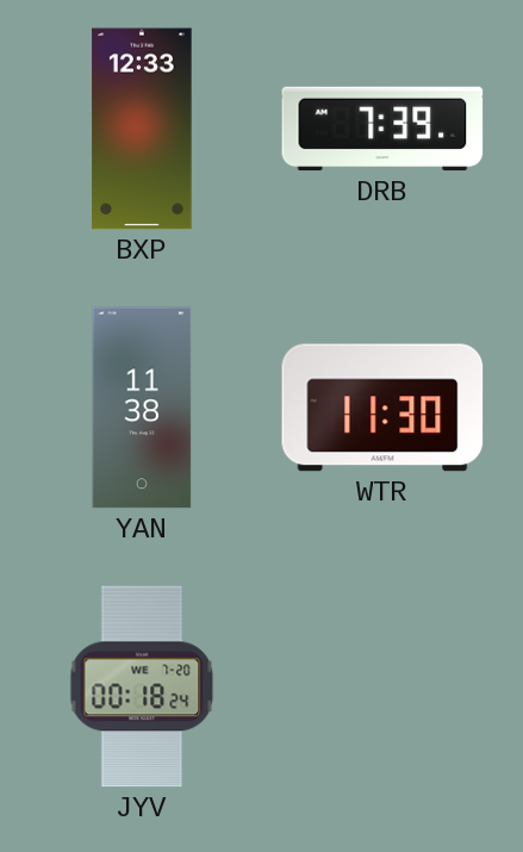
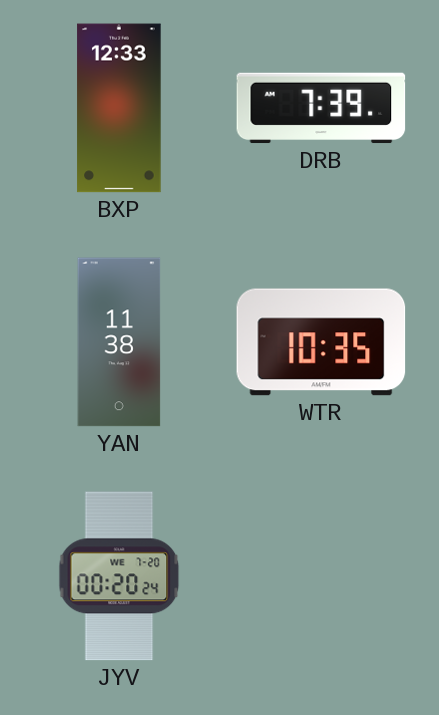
WTR: 11:30 -> 10:35
JYV: 00:18 -> 00:20
